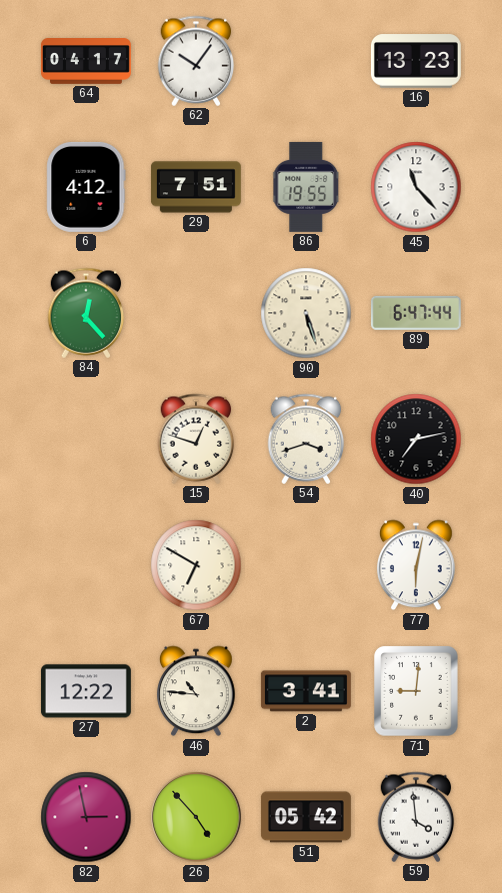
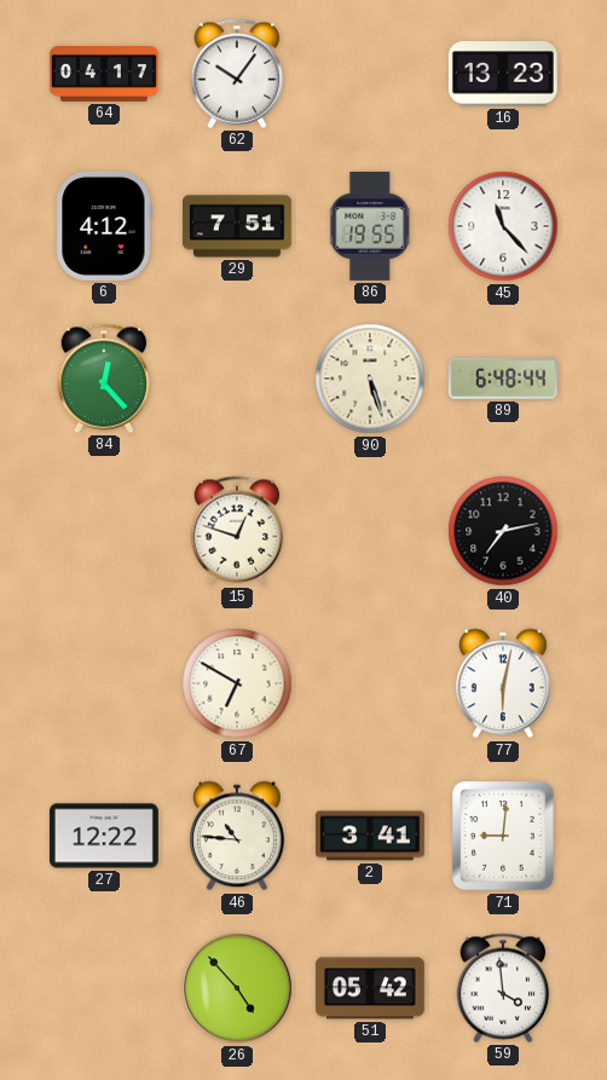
89: 6:47 -> 6:48
54: 3:42 -> none
82: 2:58 -> none
